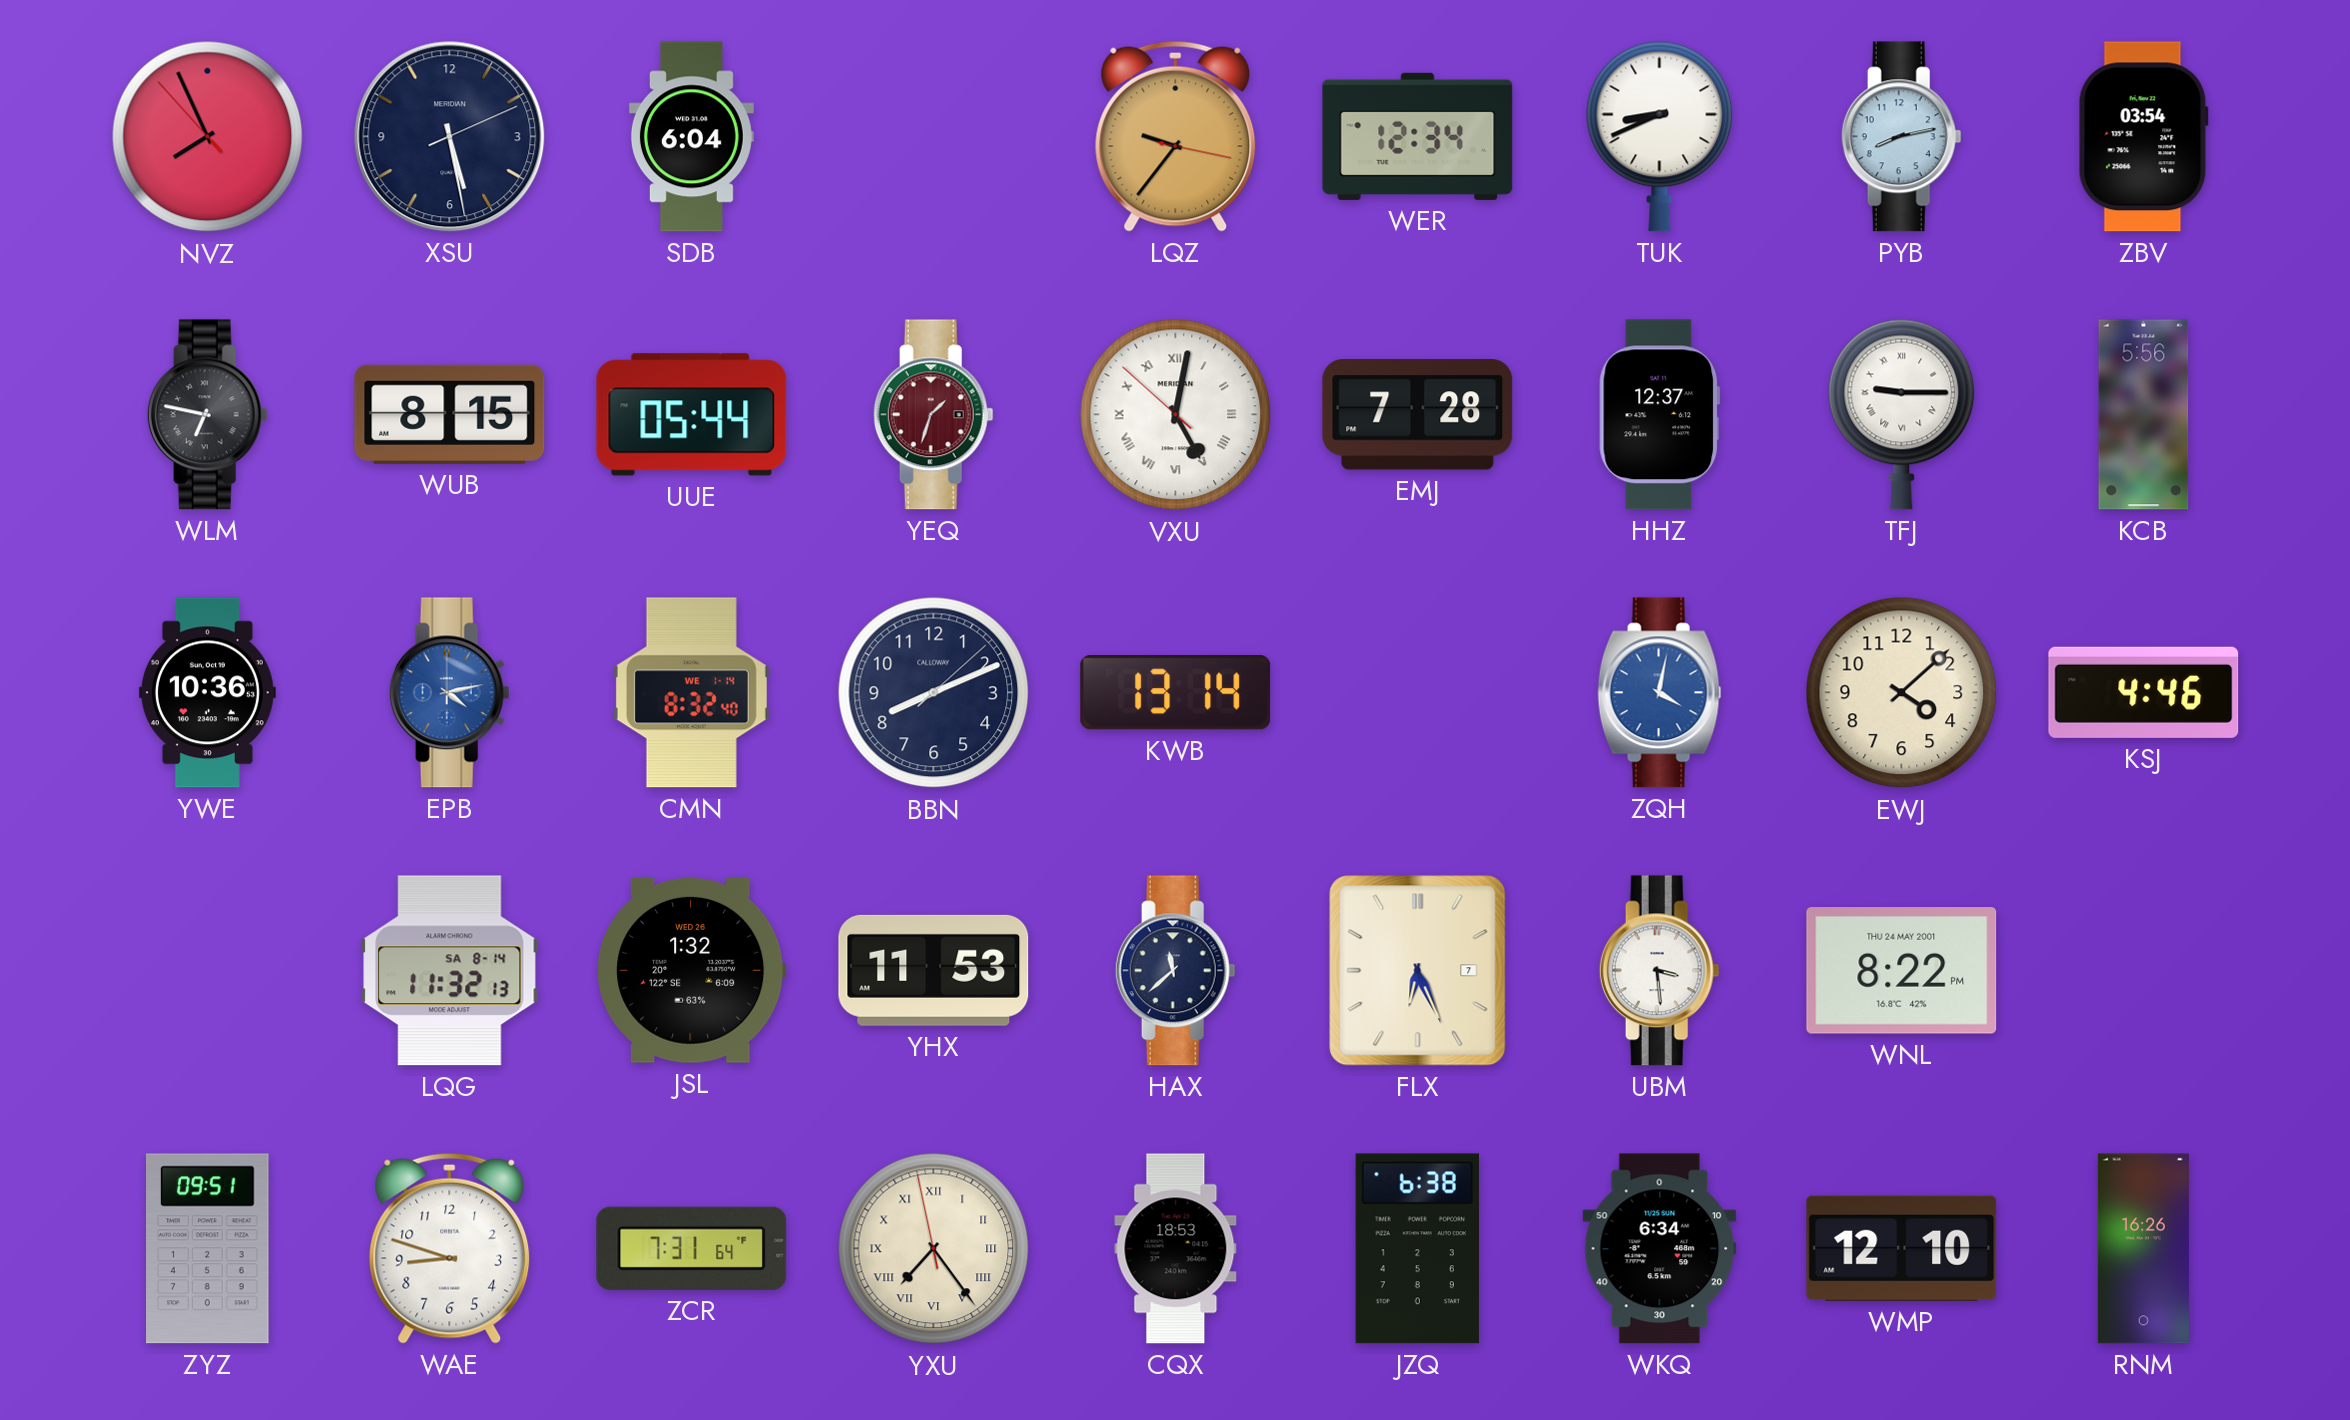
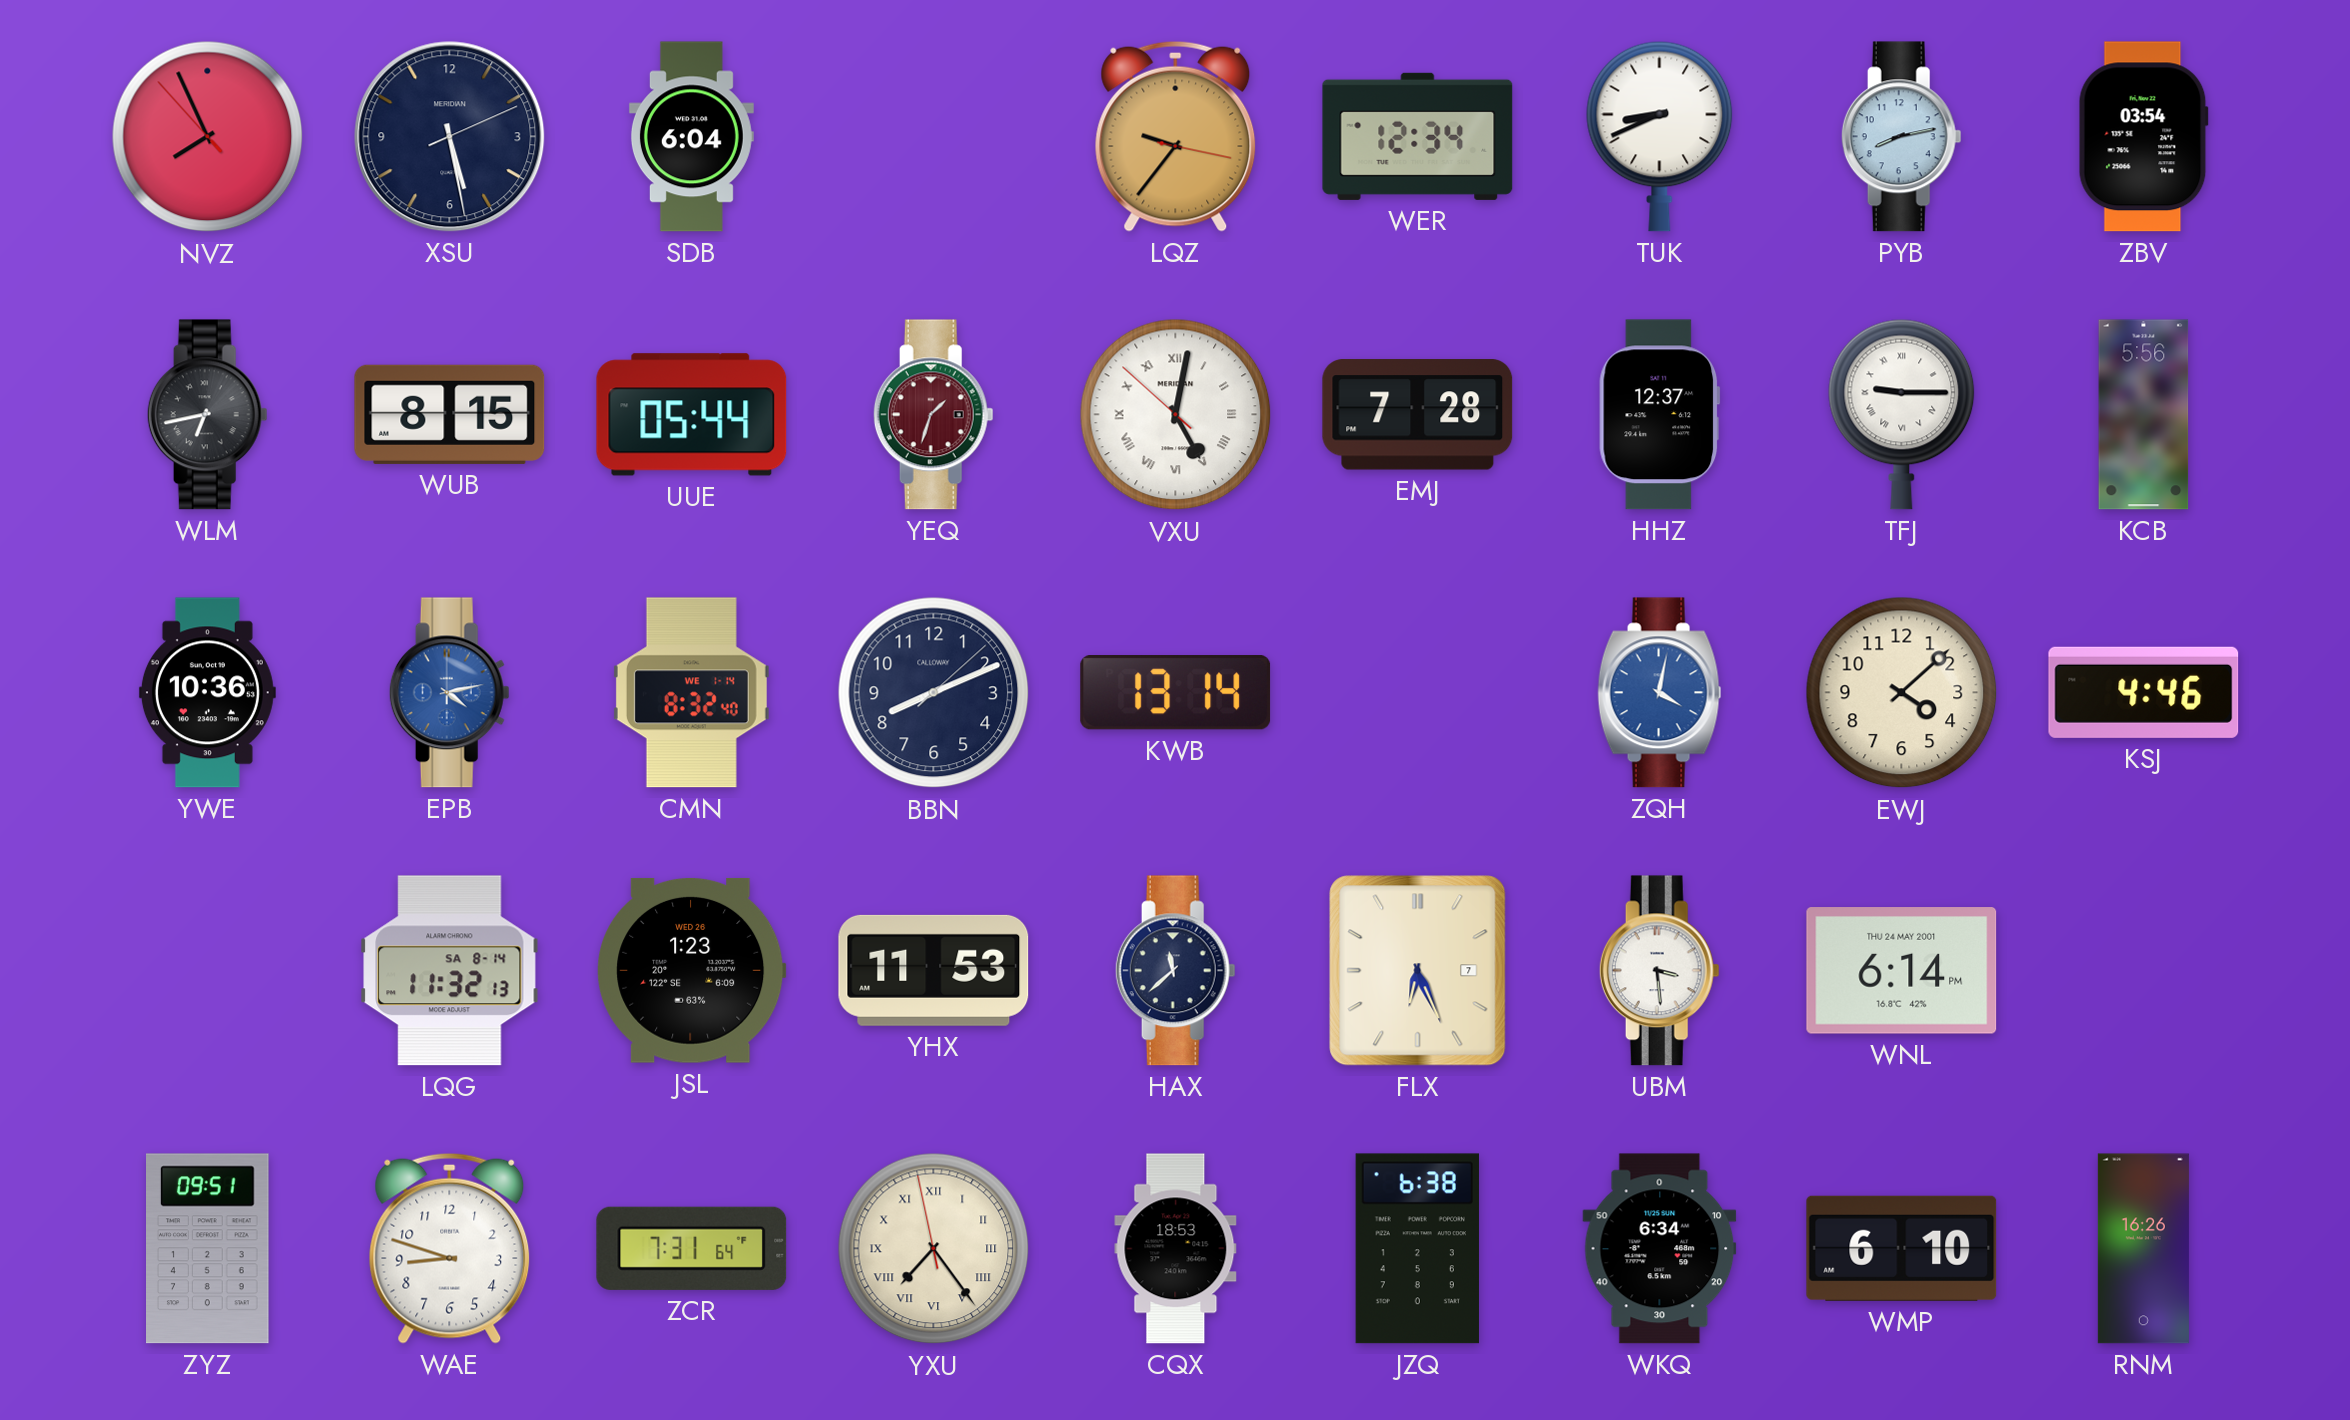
WLM: 6:47 -> 6:43
JSL: 1:32 -> 1:23
WNL: 8:22 -> 6:14
WMP: 12:10 -> 6:10
